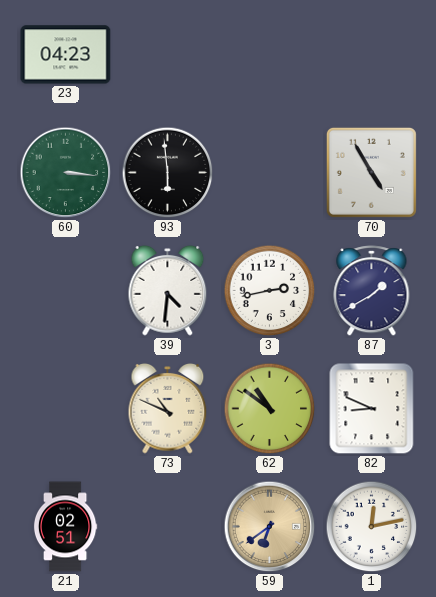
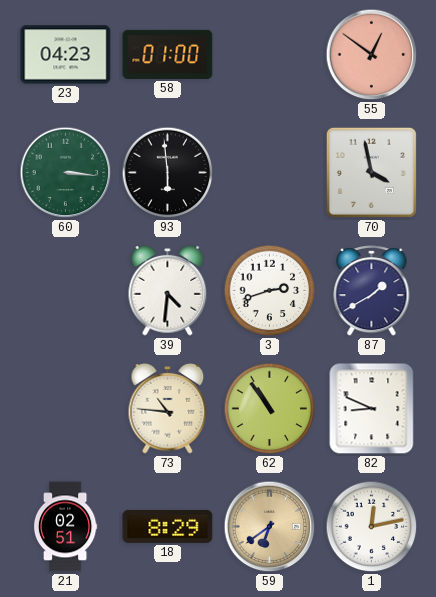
58: none -> 01:00
55: none -> 12:51
70: 4:55 -> 3:58
3: 2:43 -> 2:42
73: 10:49 -> 10:46
62: 10:51 -> 10:54
18: none -> 8:29
